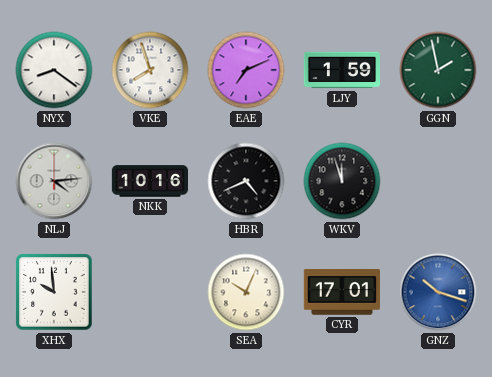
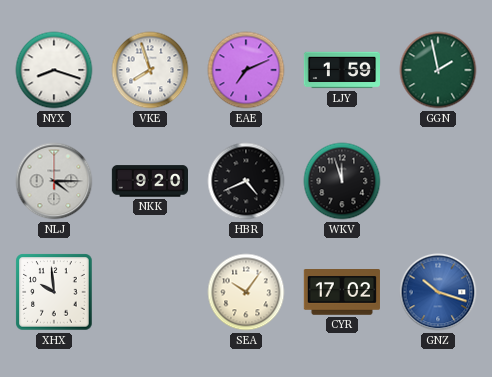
NYX: 8:21 -> 8:18
NLJ: 4:14 -> 4:15
NKK: 10:16 -> 9:20
SEA: 10:04 -> 10:06
CYR: 17:01 -> 17:02
